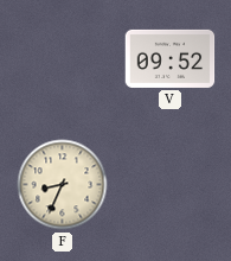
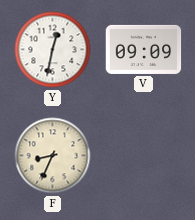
Y: none -> 12:32
V: 09:52 -> 09:09
